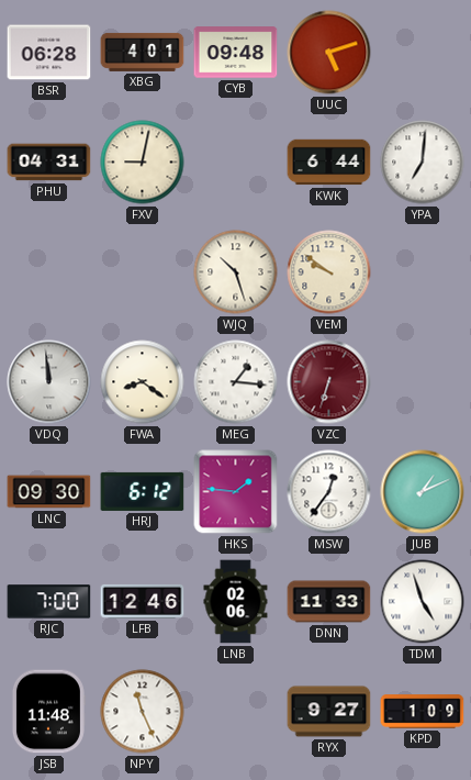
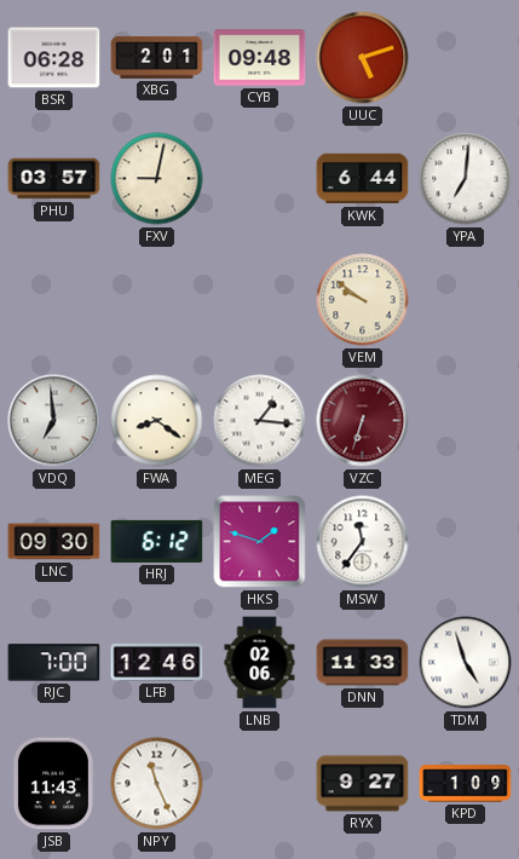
XBG: 4:01 -> 2:01
PHU: 04:31 -> 03:57
WJQ: 10:27 -> none
VDQ: 11:59 -> 6:59
HKS: 1:46 -> 1:48
MSW: 12:36 -> 11:36
JUB: 1:11 -> none
JSB: 11:48 -> 11:43
